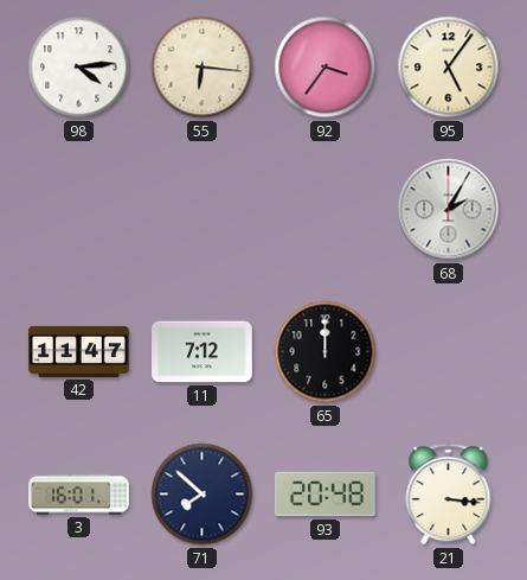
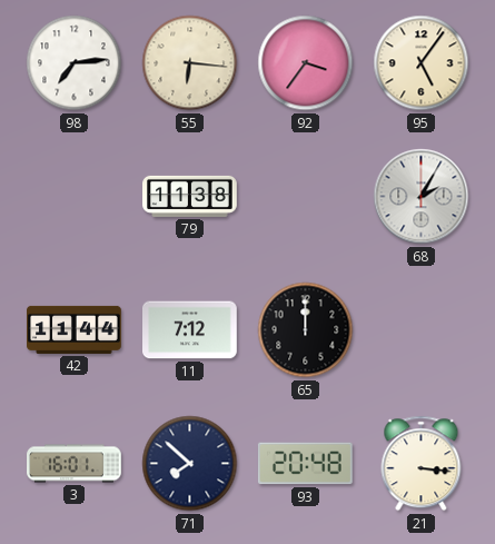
98: 4:14 -> 7:14
79: none -> 11:38
42: 11:47 -> 11:44
